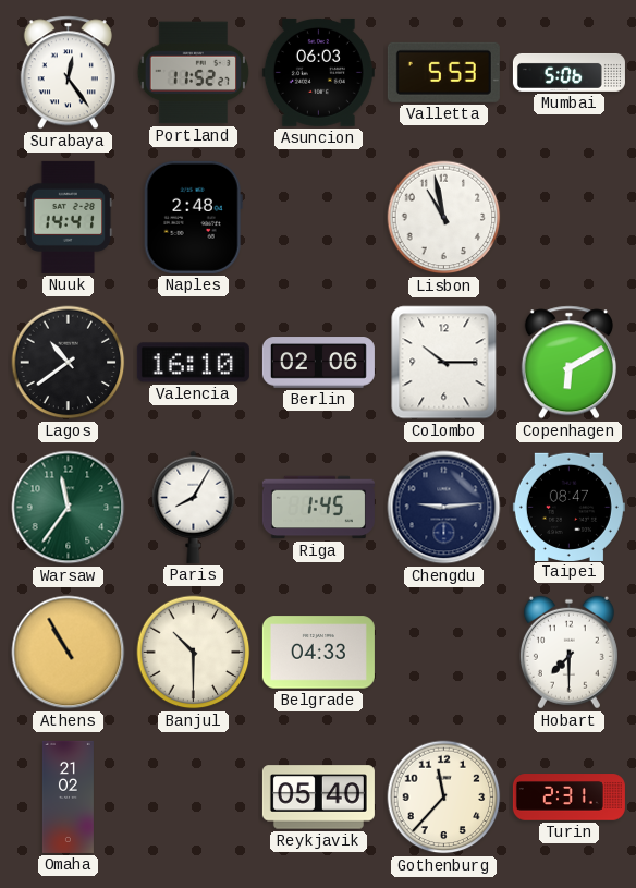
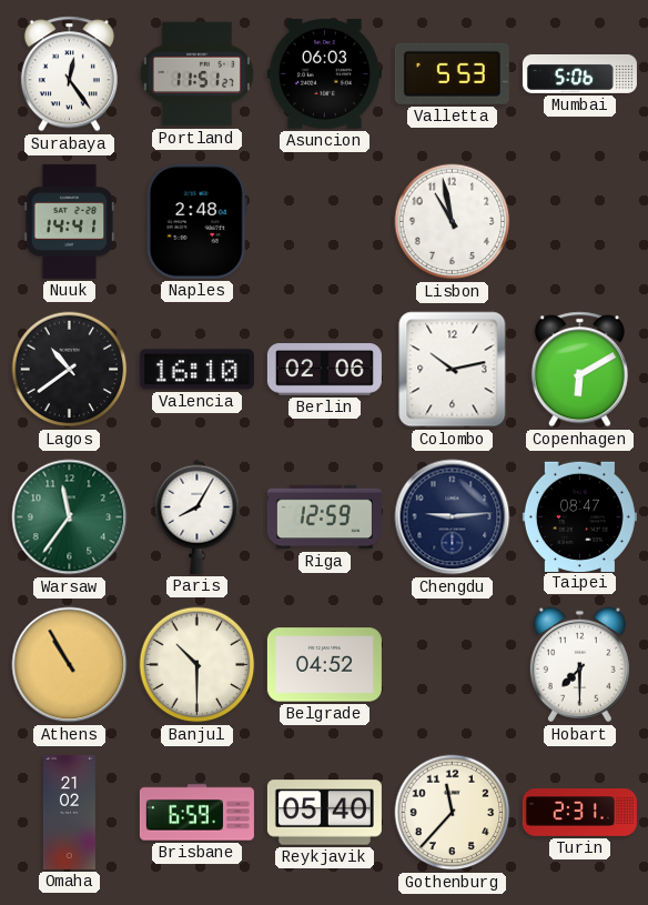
Portland: 11:52 -> 11:51
Colombo: 10:15 -> 10:13
Riga: 1:45 -> 12:59
Belgrade: 04:33 -> 04:52
Brisbane: none -> 6:59
